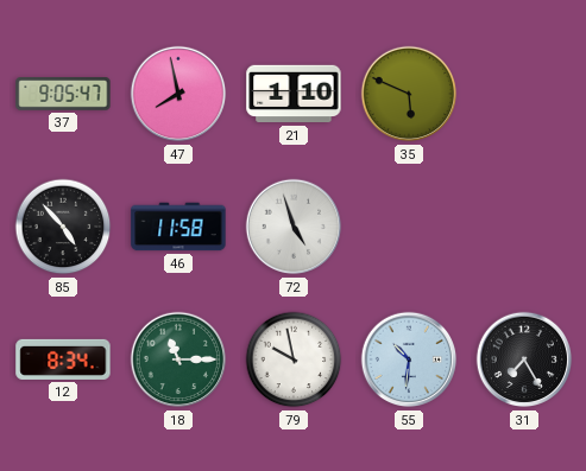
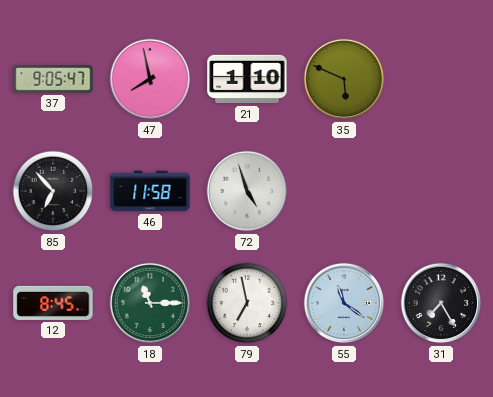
85: 4:53 -> 6:53
12: 8:34 -> 8:45
79: 9:58 -> 6:58
55: 10:31 -> 11:21
